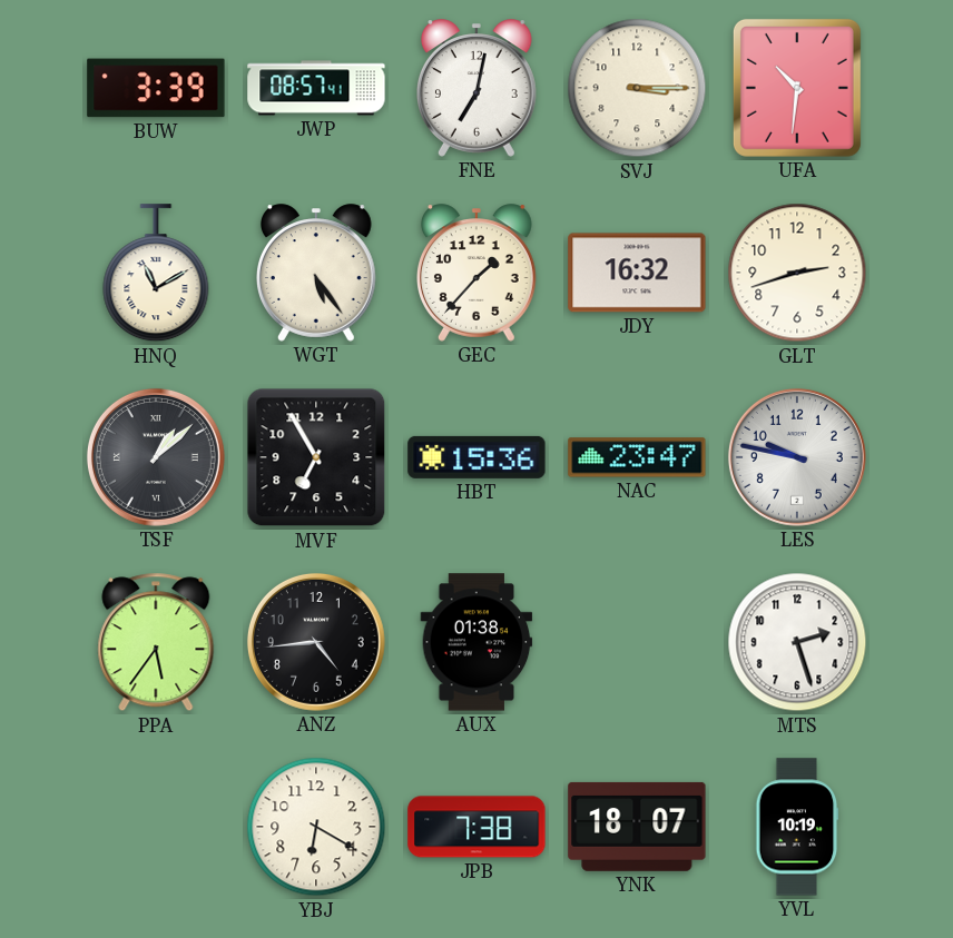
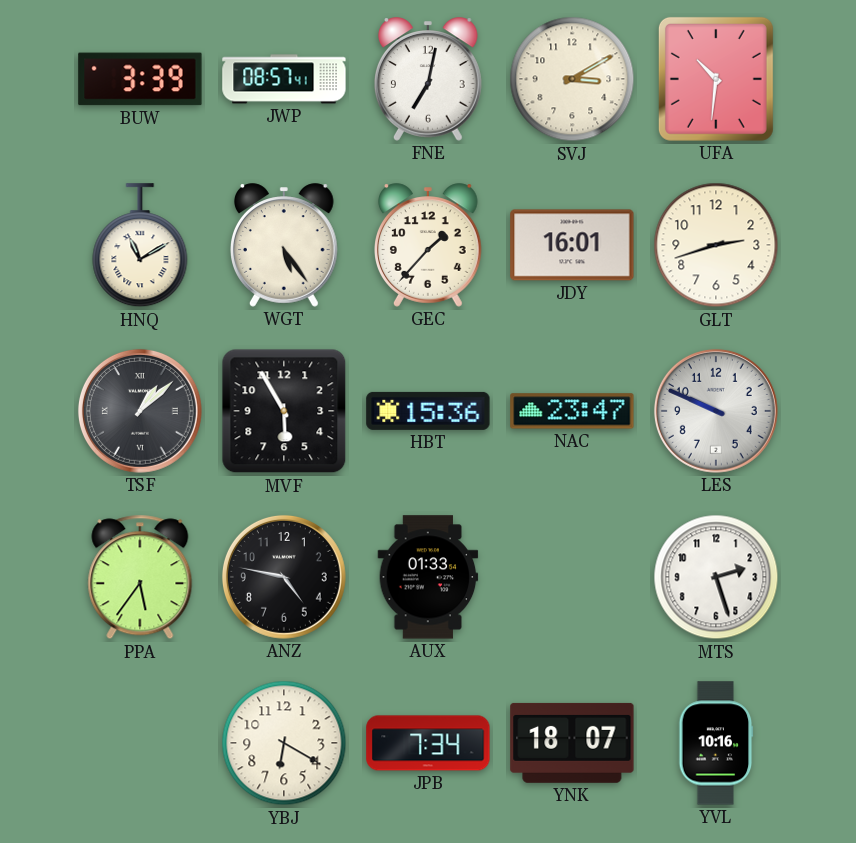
SVJ: 3:15 -> 3:10
JDY: 16:32 -> 16:01
MVF: 6:55 -> 5:55
LES: 9:47 -> 9:49
ANZ: 4:44 -> 4:47
AUX: 01:38 -> 01:33
JPB: 7:38 -> 7:34
YVL: 10:19 -> 10:16
